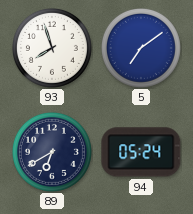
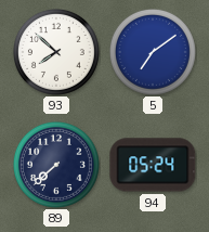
93: 7:57 -> 7:52
89: 6:40 -> 7:38
